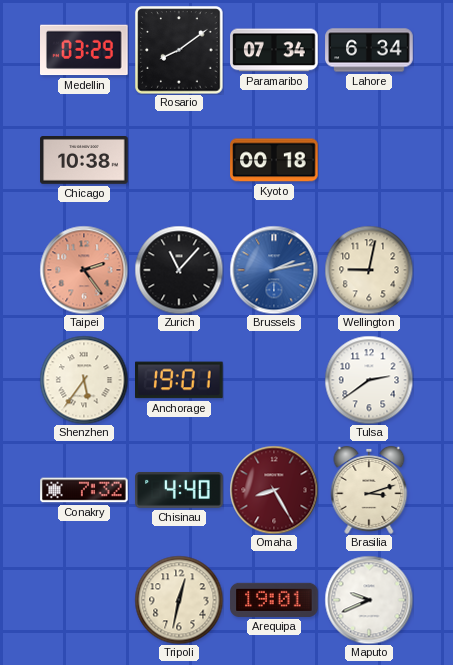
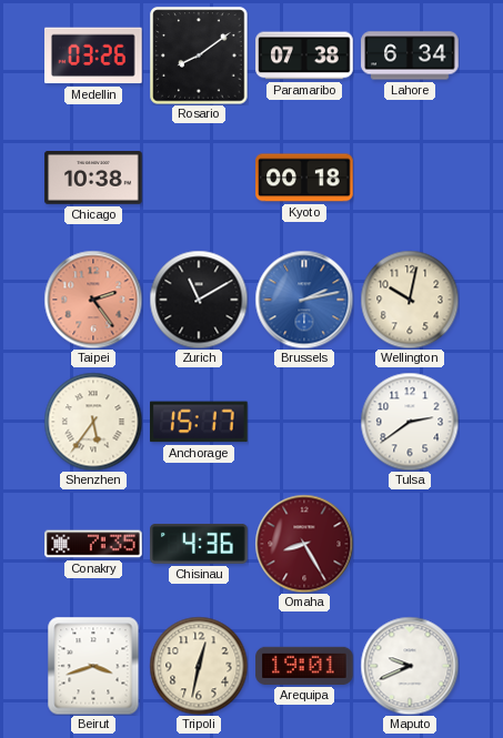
Medellin: 03:29 -> 03:26
Paramaribo: 07:34 -> 07:38
Zurich: 11:07 -> 11:10
Wellington: 9:02 -> 10:02
Anchorage: 19:01 -> 15:17
Conakry: 7:32 -> 7:35
Chisinau: 4:40 -> 4:36
Brasilia: 3:12 -> none
Beirut: none -> 3:42
